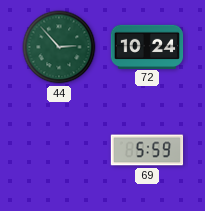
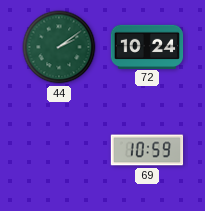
44: 2:53 -> 2:09
69: 5:59 -> 10:59
